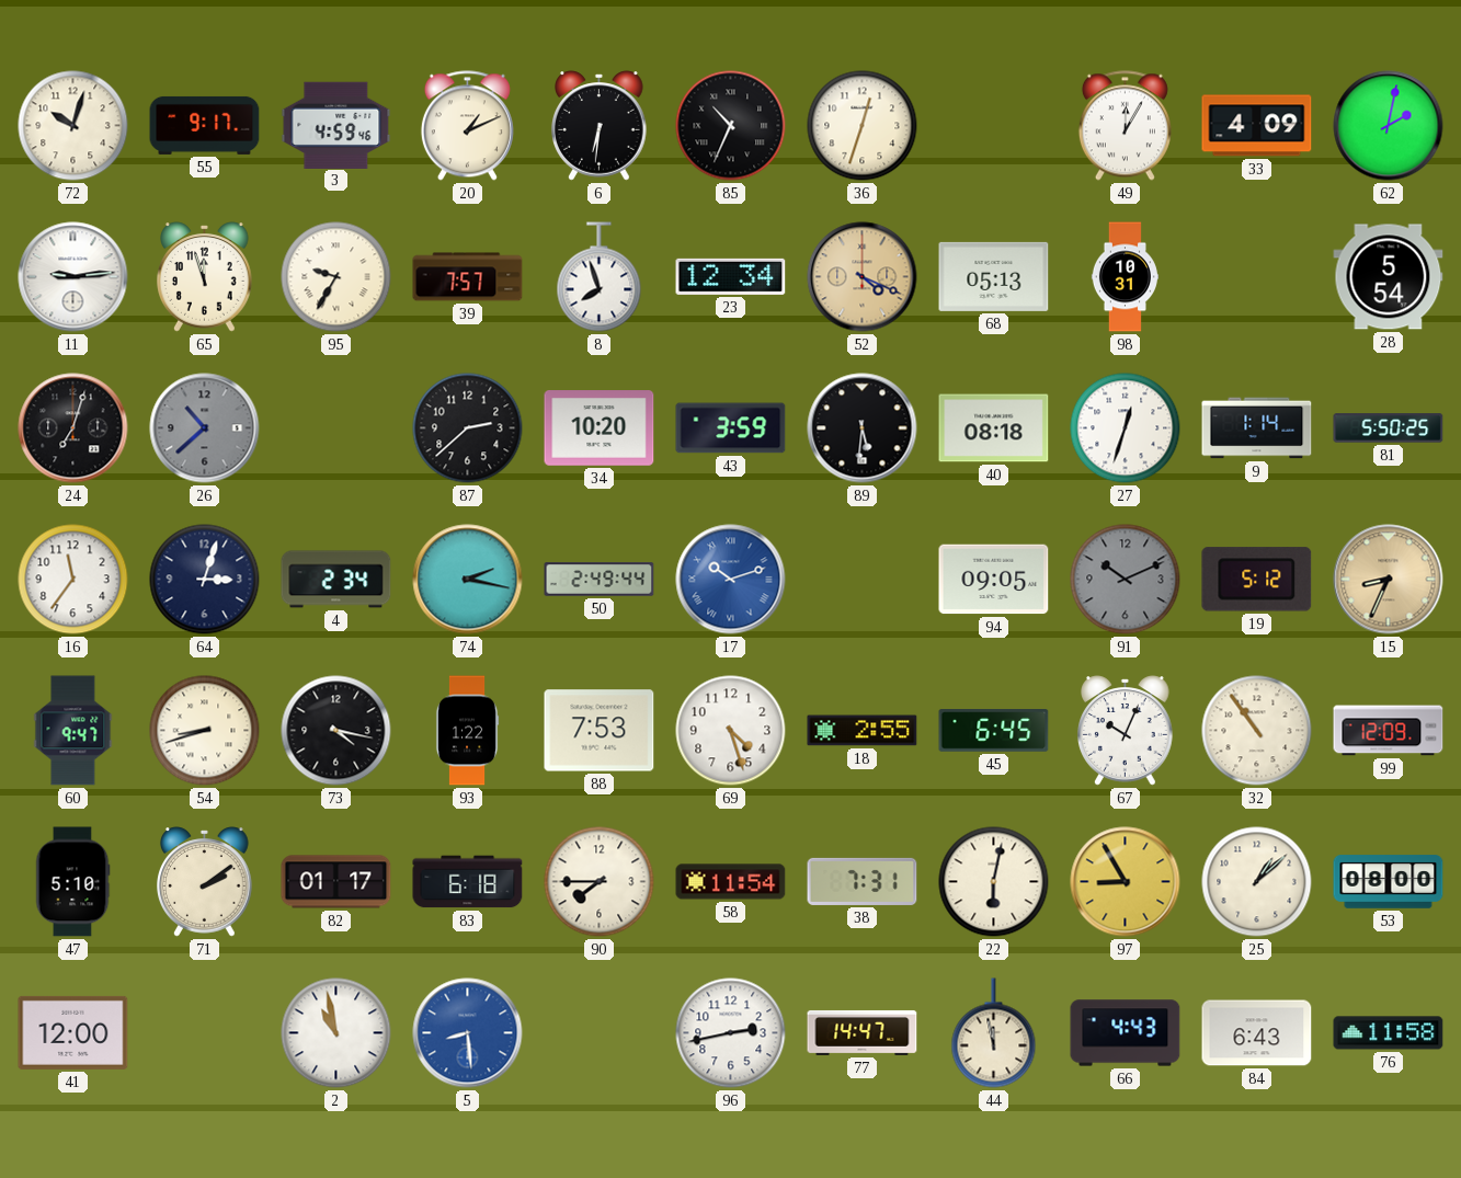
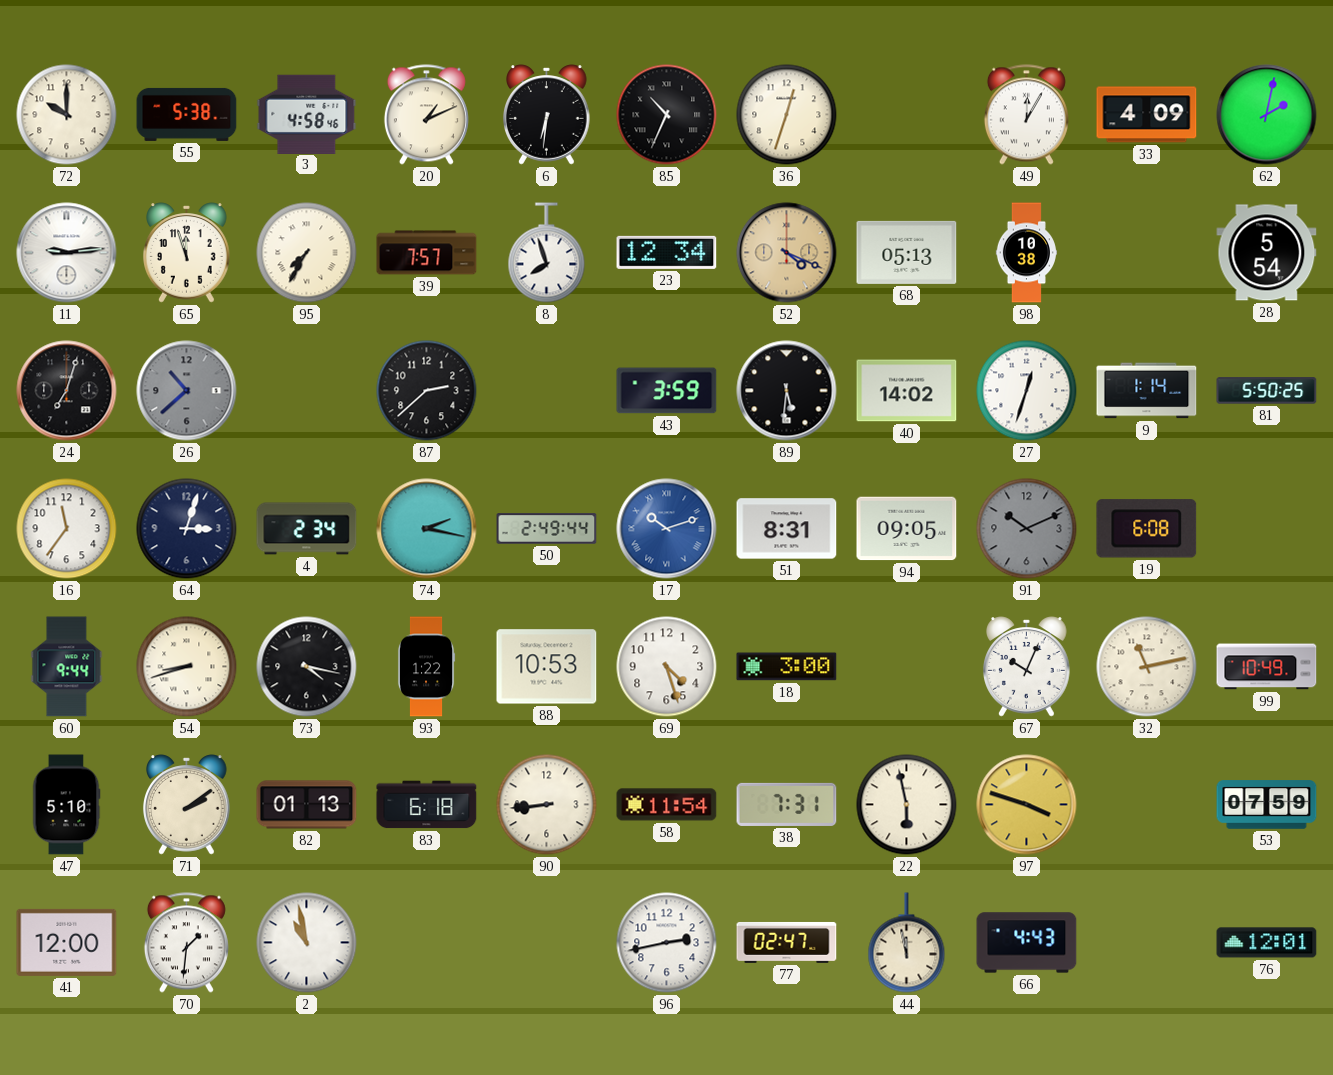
72: 10:03 -> 10:00
55: 9:17 -> 5:38
3: 4:59 -> 4:58
95: 9:35 -> 7:35
98: 10:31 -> 10:38
34: 10:20 -> none
40: 08:18 -> 14:02
51: none -> 8:31
19: 5:12 -> 6:08
15: 8:34 -> none
60: 9:47 -> 9:44
88: 7:53 -> 10:53
18: 2:55 -> 3:00
45: 6:45 -> none
32: 10:54 -> 11:13
99: 12:09 -> 10:49
82: 01:17 -> 01:13
90: 7:45 -> 8:44
22: 6:02 -> 5:58
97: 8:55 -> 3:48
25: 1:08 -> none
53: 08:00 -> 07:59
70: none -> 1:31
5: 8:29 -> none
77: 14:47 -> 02:47
84: 6:43 -> none
76: 11:58 -> 12:01
